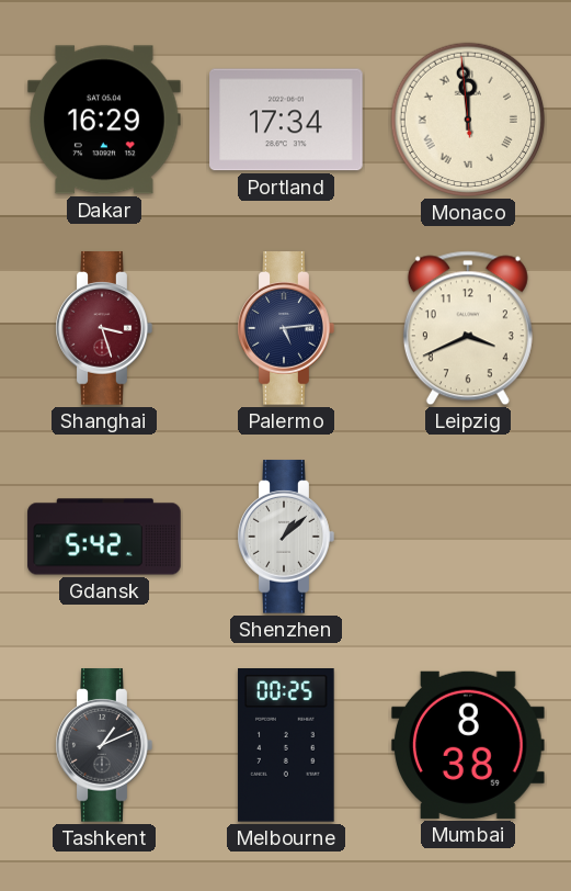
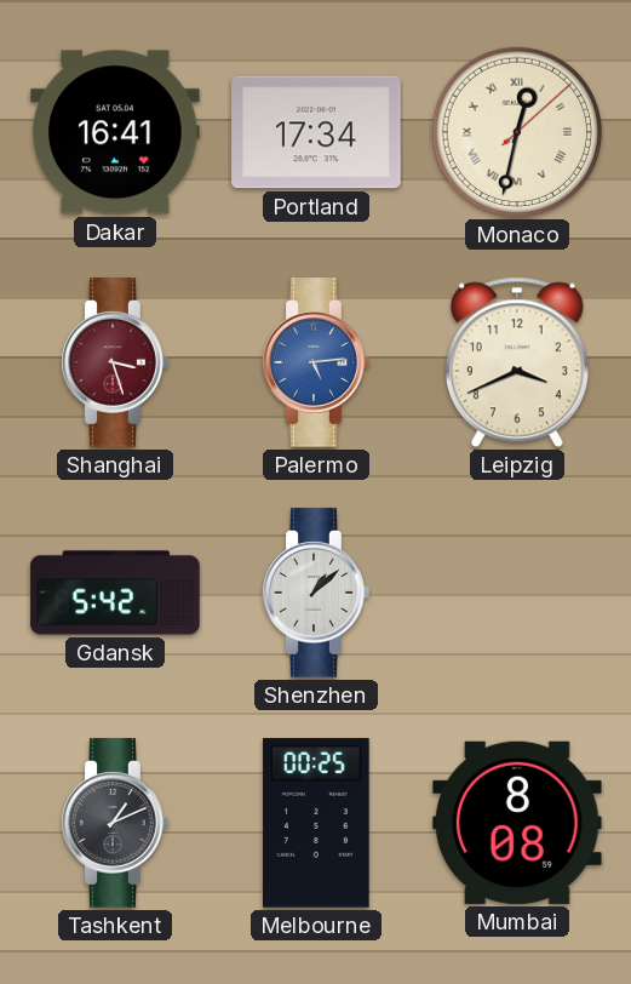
Dakar: 16:29 -> 16:41
Monaco: 11:58 -> 12:32
Palermo dial: navy -> blue
Mumbai: 8:38 -> 8:08
